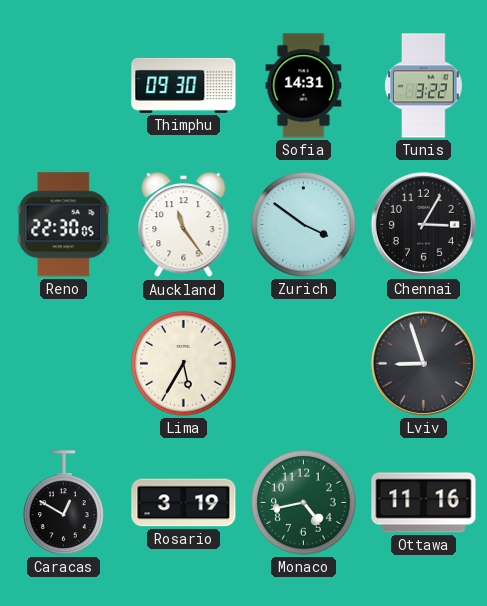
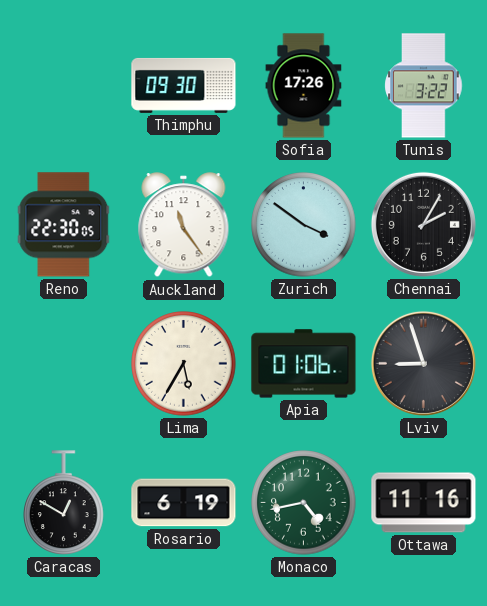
Sofia: 14:31 -> 17:26
Chennai: 3:05 -> 2:05
Apia: none -> 01:06
Rosario: 3:19 -> 6:19
